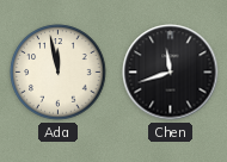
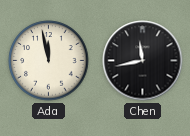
Chen: 11:42 -> 11:43
